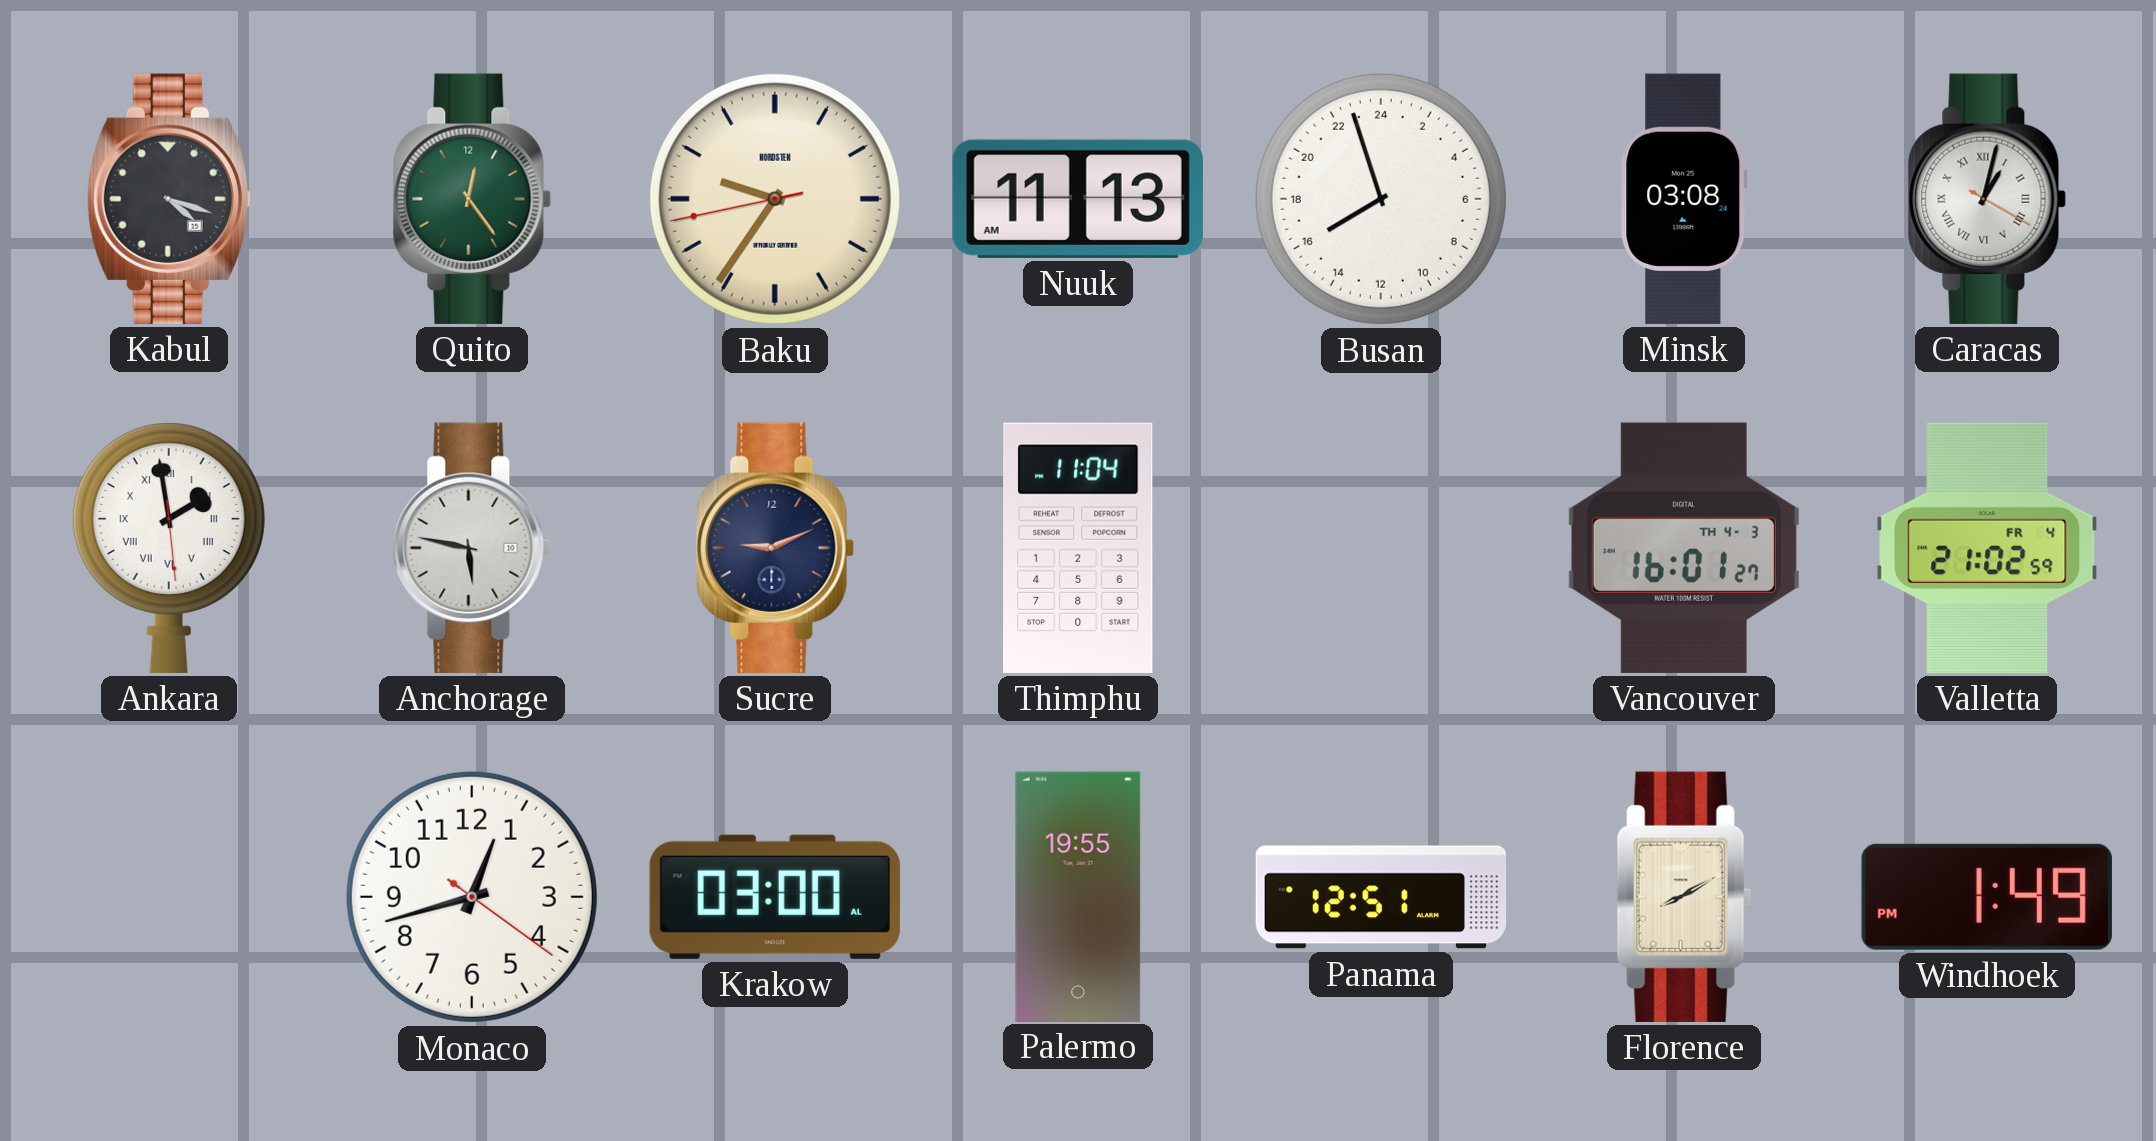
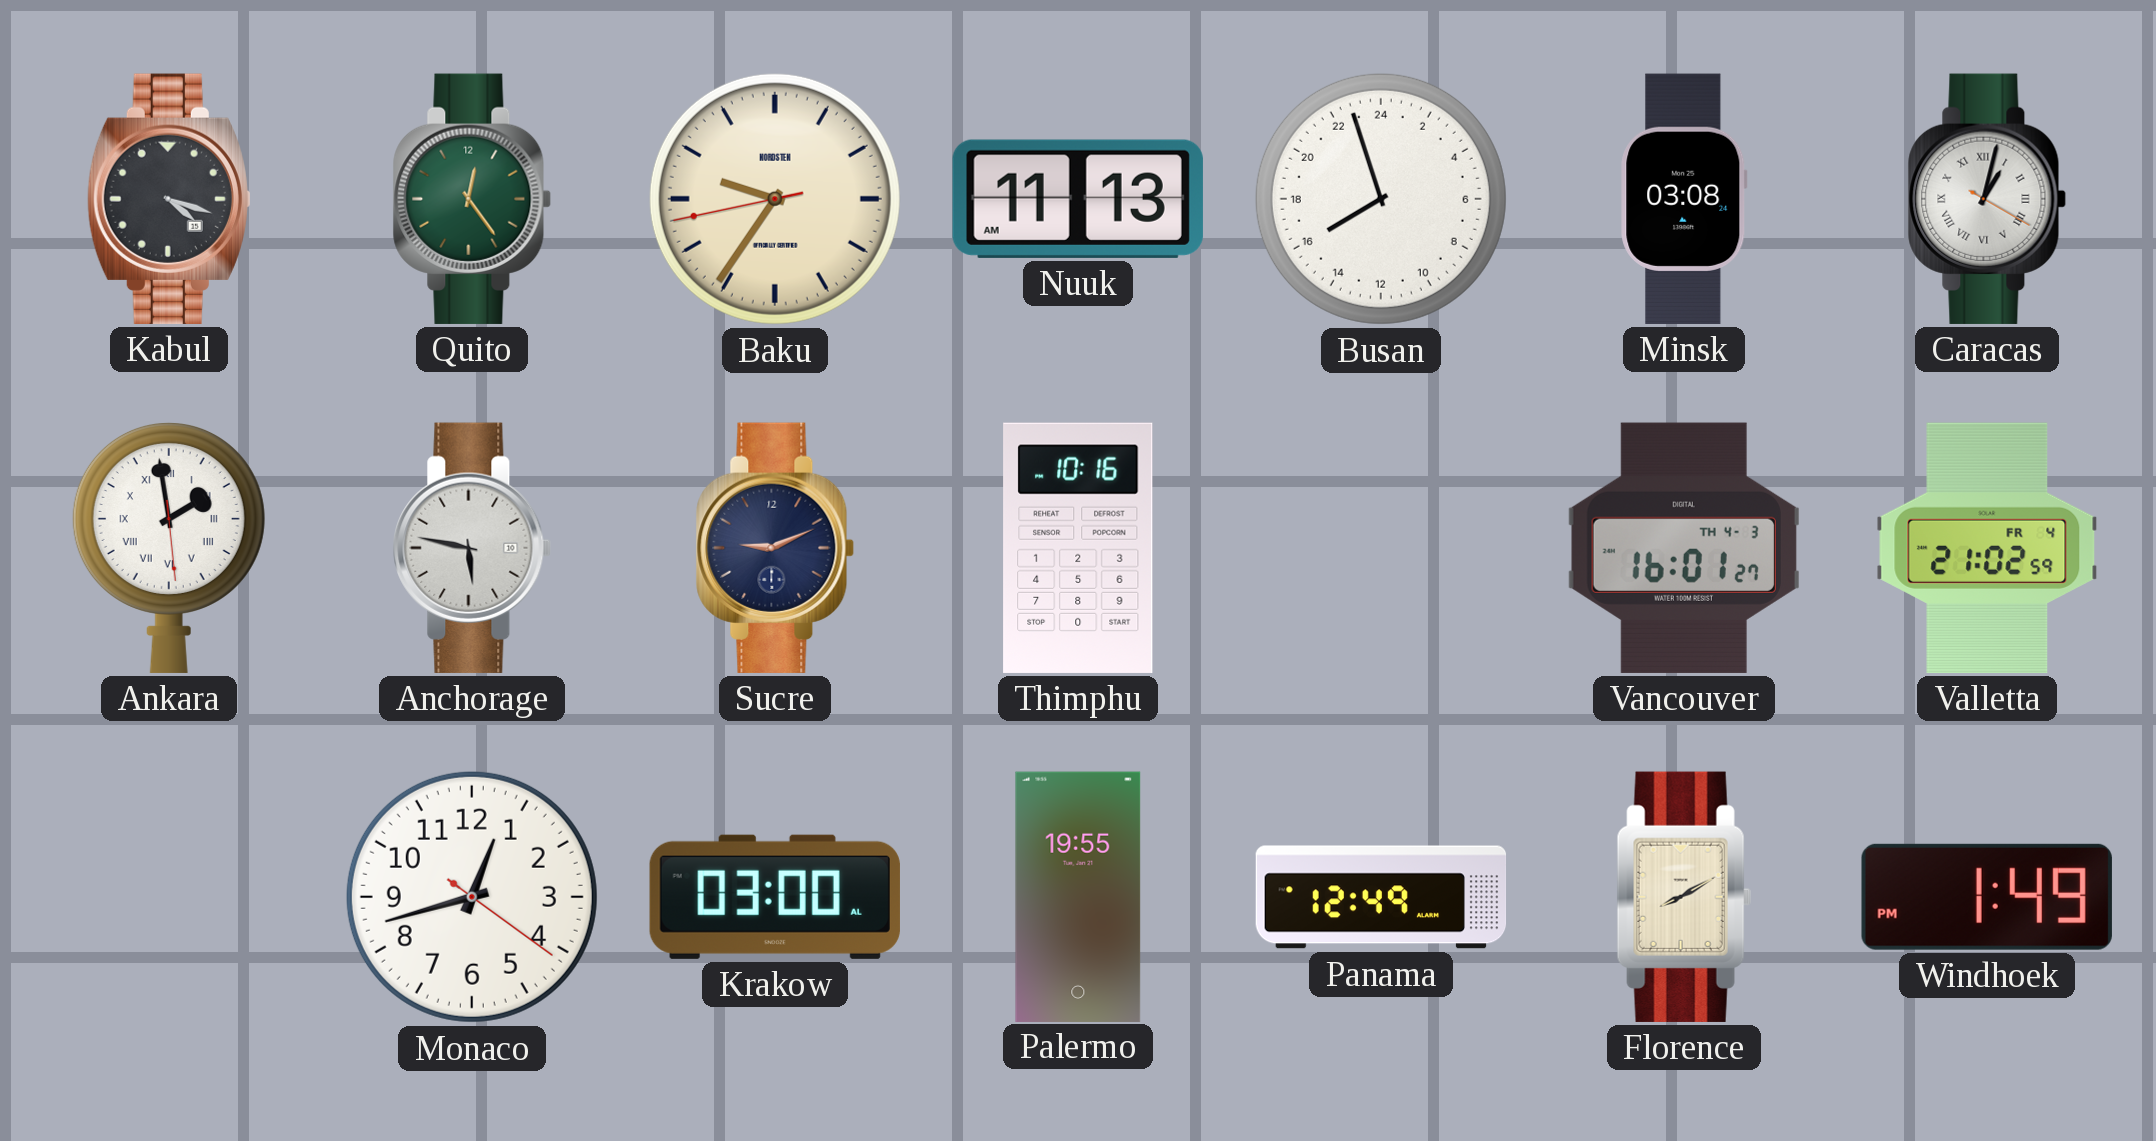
Thimphu: 11:04 -> 10:16
Panama: 12:51 -> 12:49
